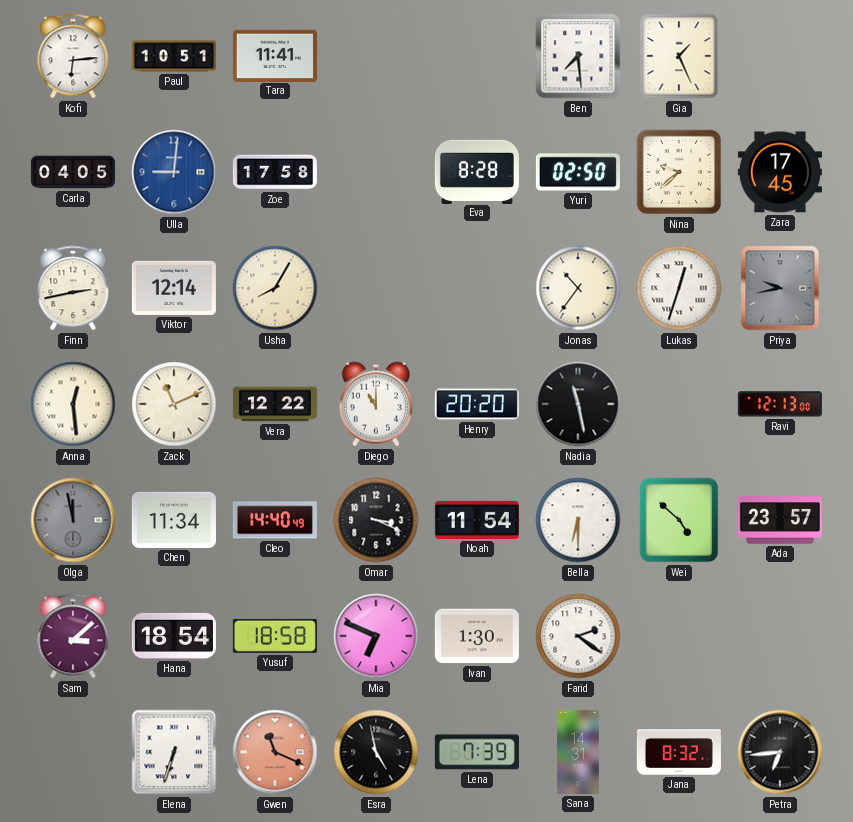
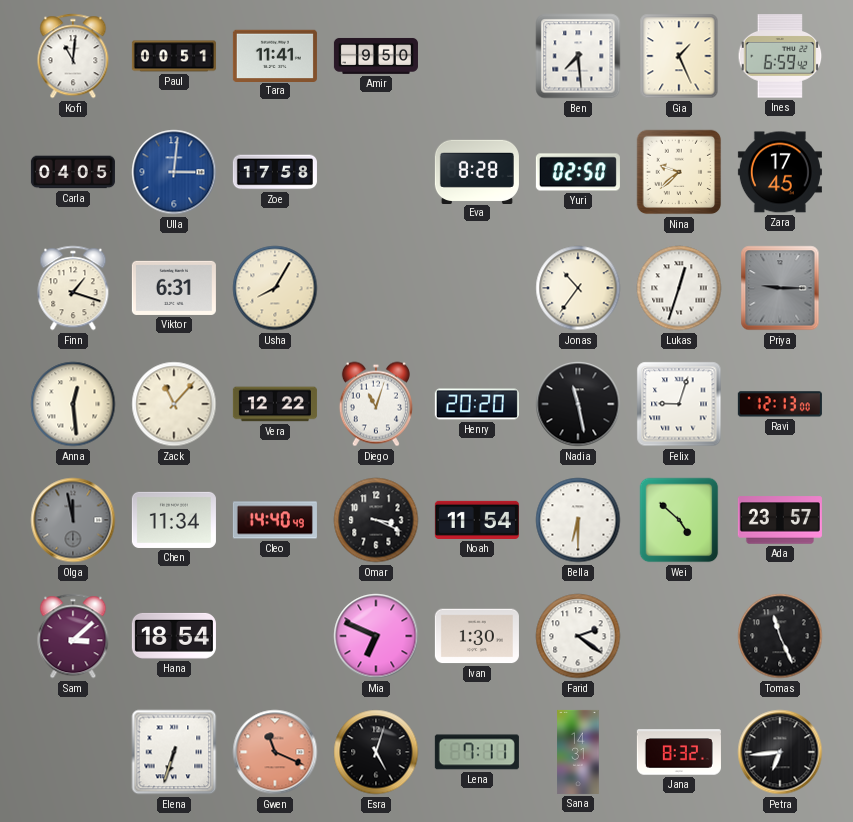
Kofi: 6:14 -> 11:01
Paul: 10:51 -> 00:51
Amir: none -> 9:50
Ines: none -> 6:59
Ulla: 9:01 -> 3:01
Finn: 2:43 -> 1:18
Viktor: 12:14 -> 6:31
Priya: 9:43 -> 9:15
Zack: 11:11 -> 11:07
Diego: 11:00 -> 11:03
Felix: none -> 9:03
Yusuf: 18:58 -> none
Tomas: none -> 11:26
Esra: 4:58 -> 5:03
Lena: 7:39 -> 7:11
